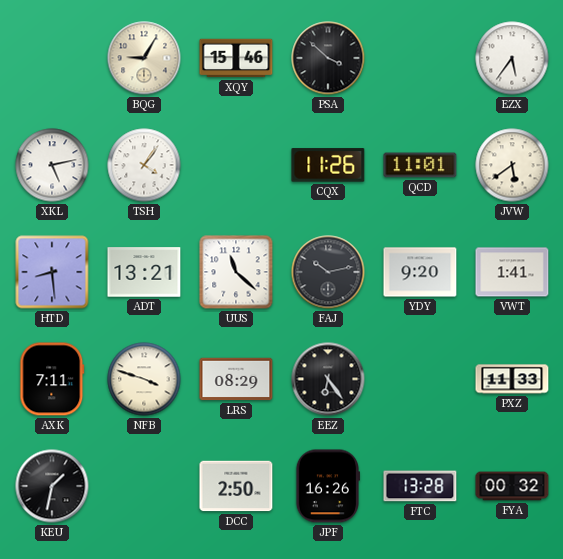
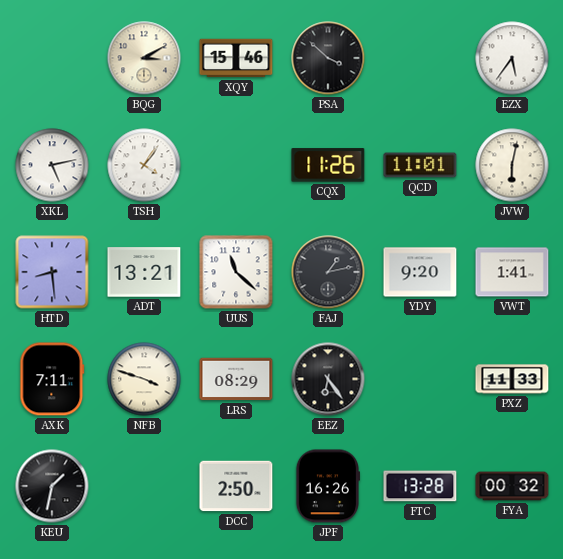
BQG: 9:05 -> 3:10
JVW: 5:39 -> 6:02
FAJ: 10:13 -> 1:13
